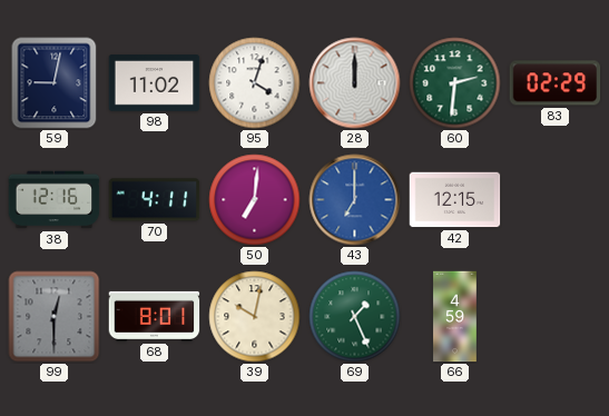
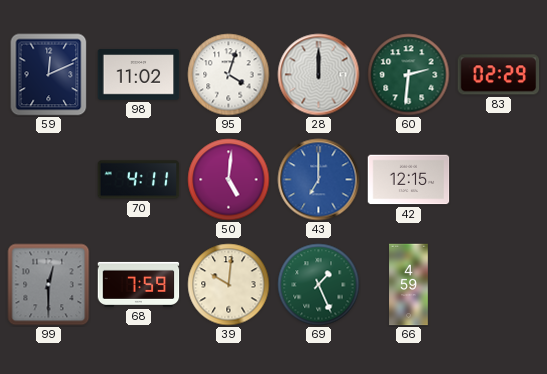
59: 9:02 -> 12:11
38: 12:16 -> none
50: 7:01 -> 5:01
68: 8:01 -> 7:59
39: 10:02 -> 10:01
